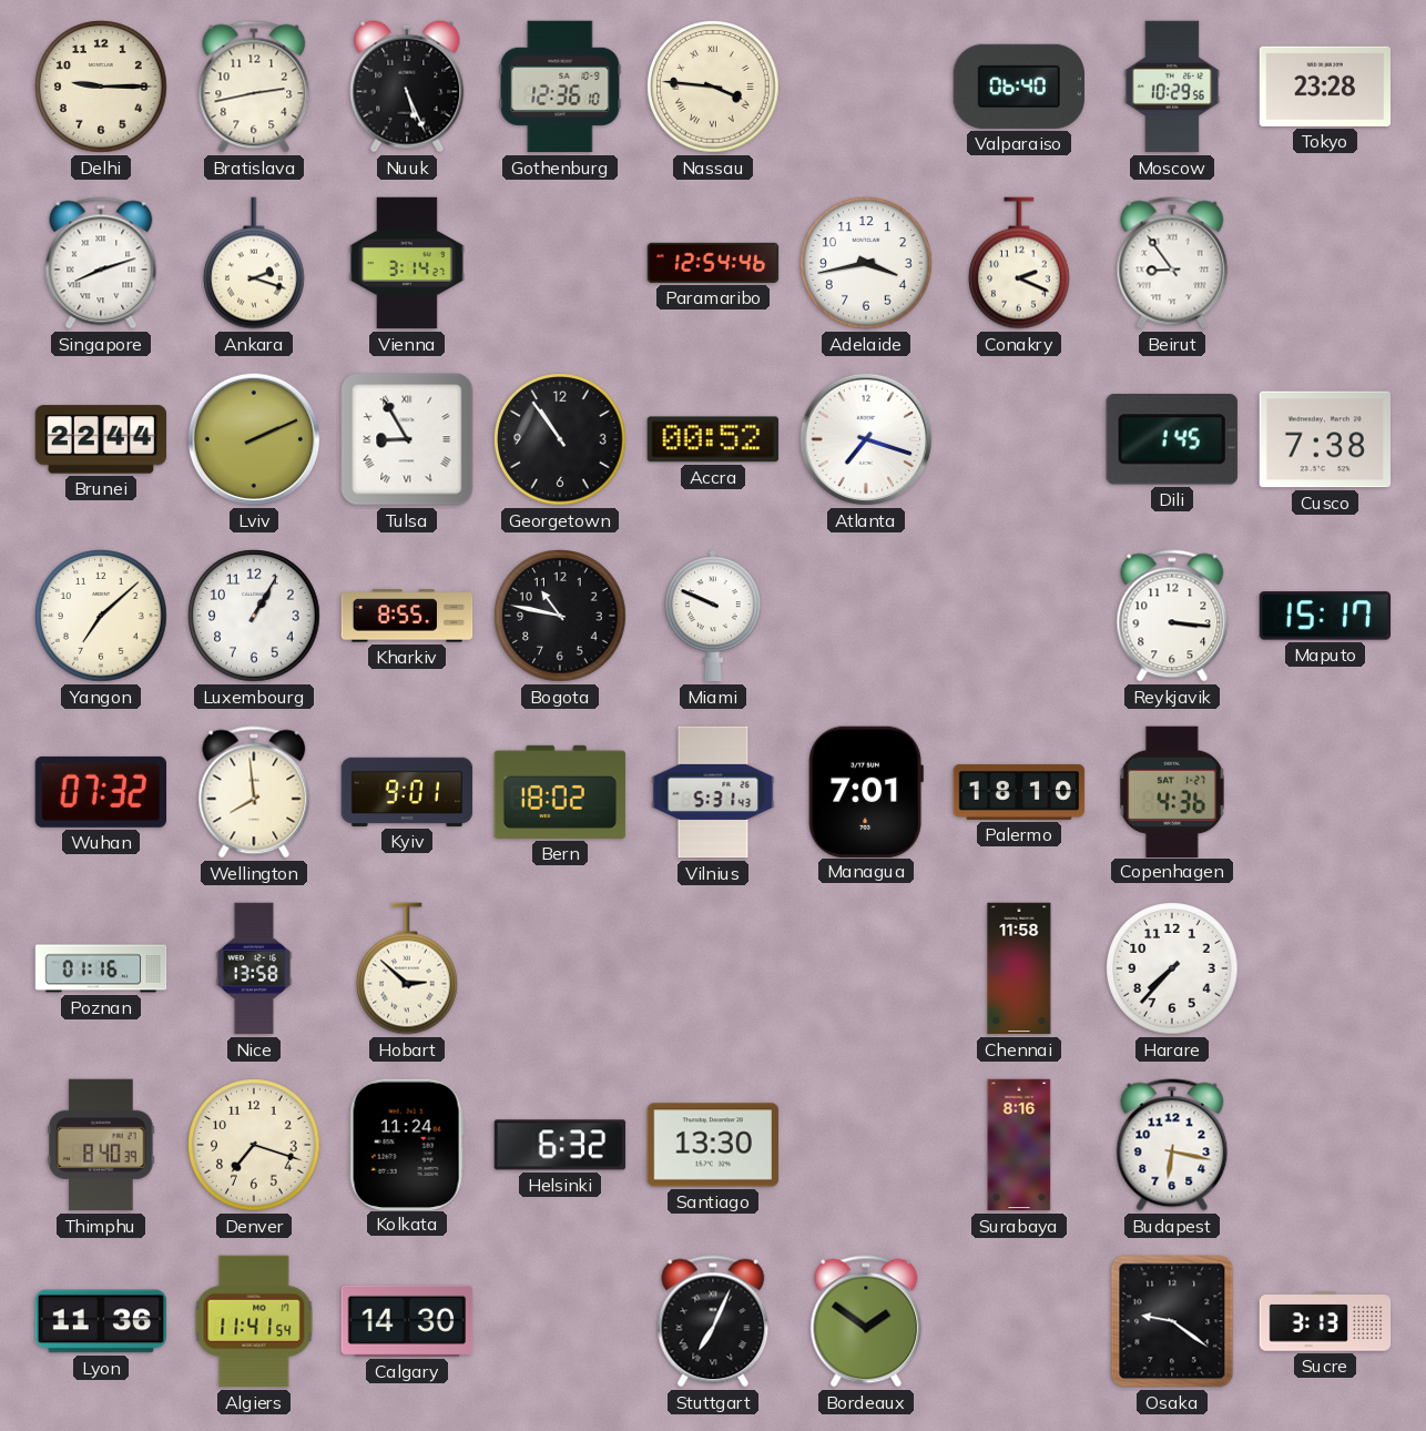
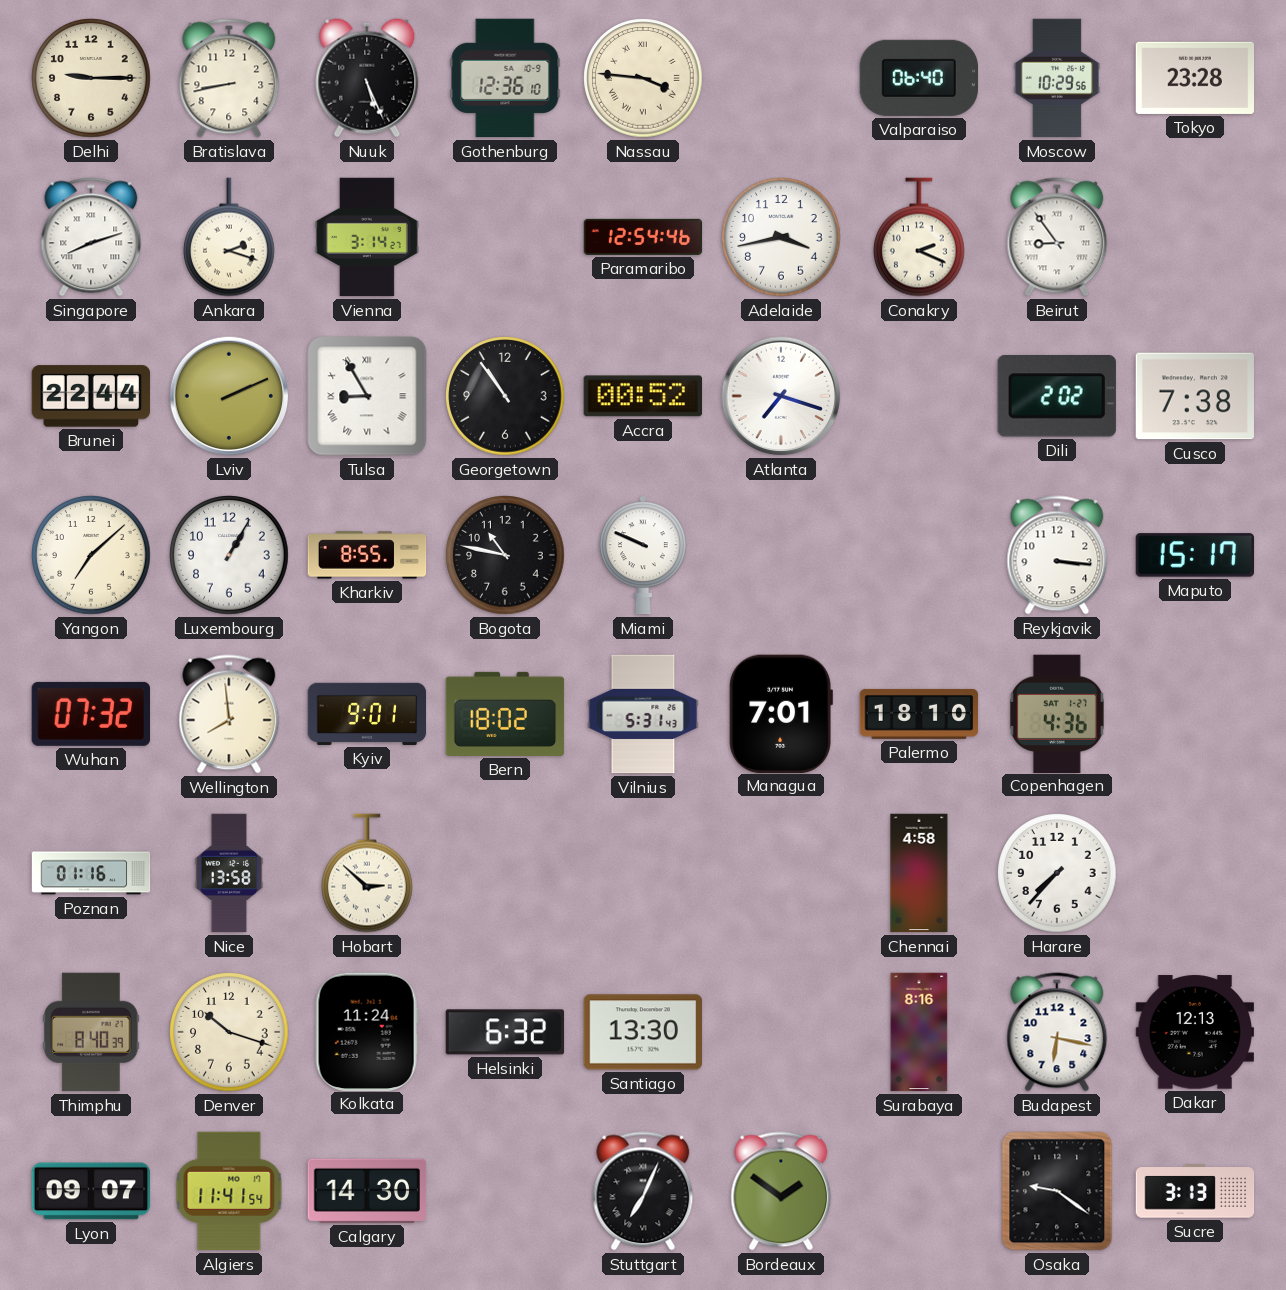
Bratislava: 2:43 -> 8:43
Dili: 1:45 -> 2:02
Chennai: 11:58 -> 4:58
Denver: 7:18 -> 10:18
Dakar: none -> 12:13
Lyon: 11:36 -> 09:07
